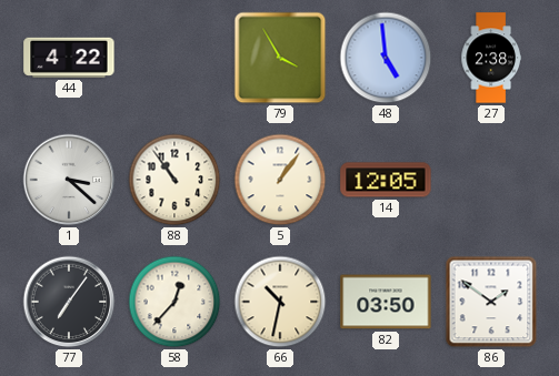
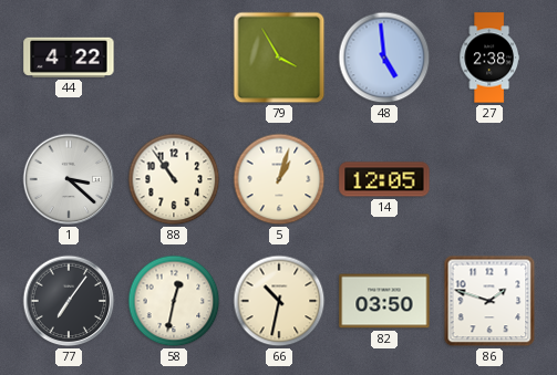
5: 1:06 -> 1:03
58: 12:37 -> 12:32
86: 1:51 -> 1:48
